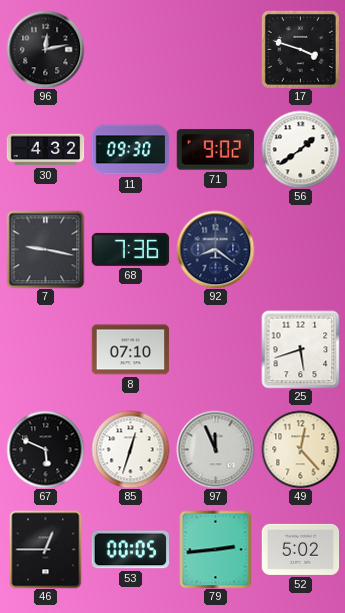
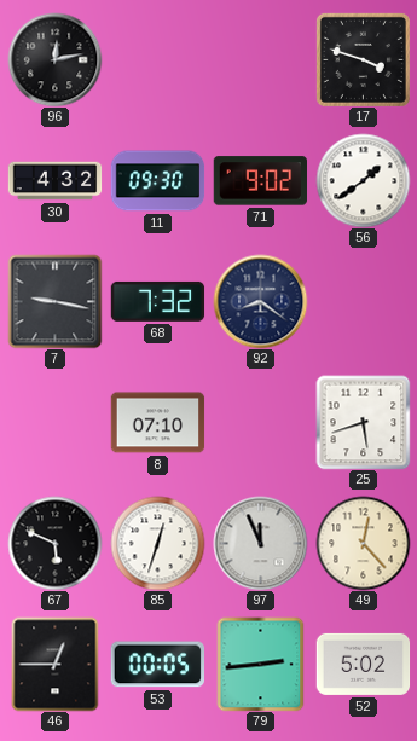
68: 7:36 -> 7:32
